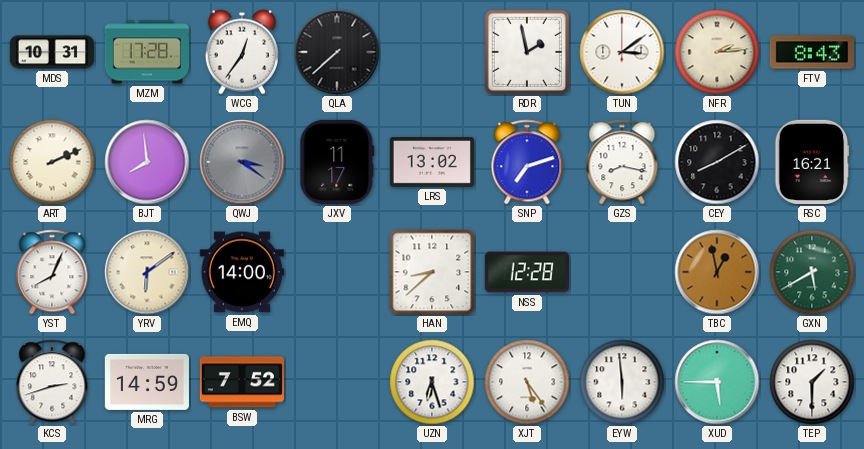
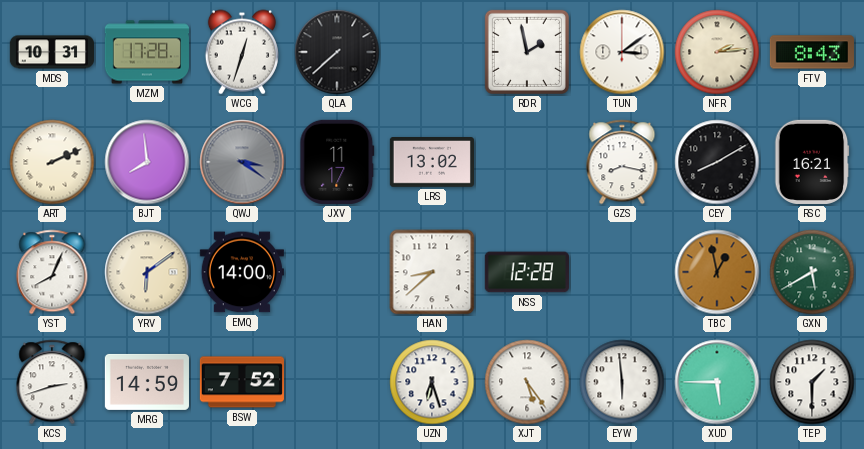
WCG: 12:36 -> 12:33
SNP: 7:12 -> none
